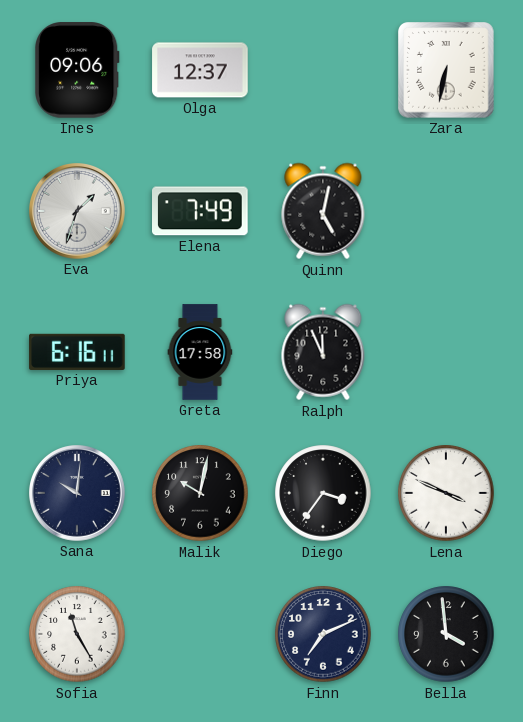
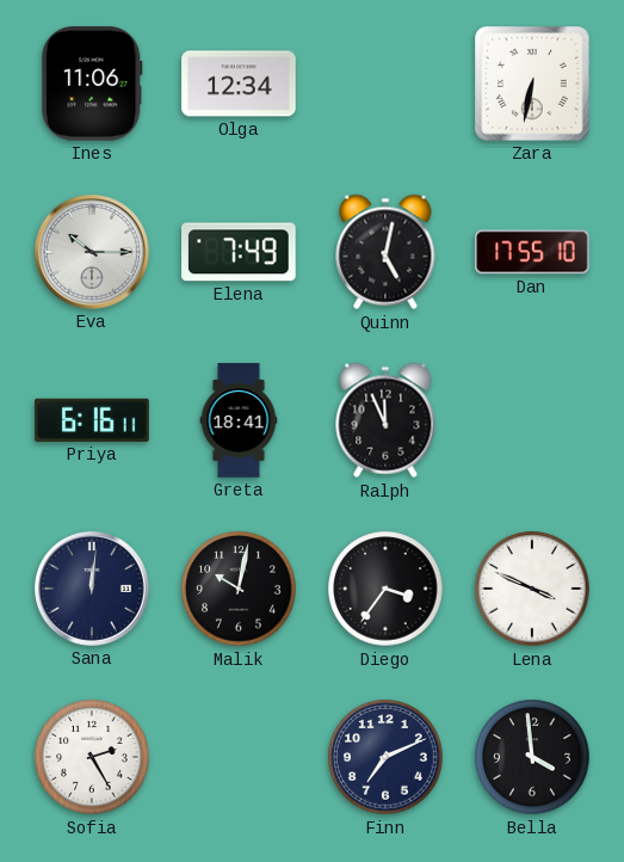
Ines: 09:06 -> 11:06
Olga: 12:37 -> 12:34
Eva: 1:33 -> 10:15
Dan: none -> 17:55
Greta: 17:58 -> 18:41
Sana: 10:01 -> 12:01
Sofia: 11:25 -> 2:25
